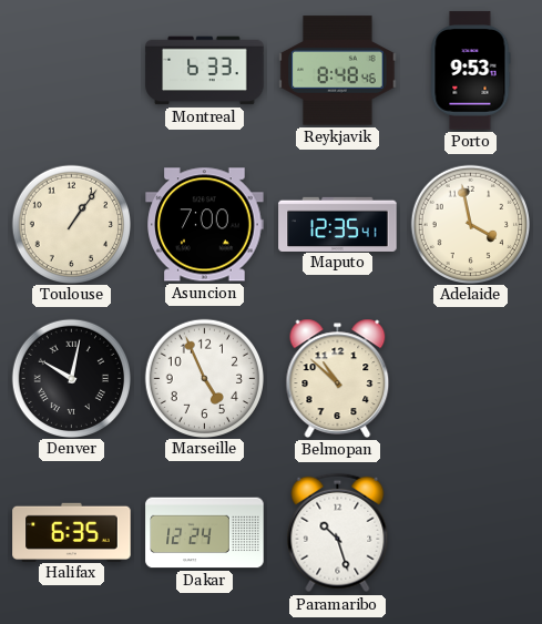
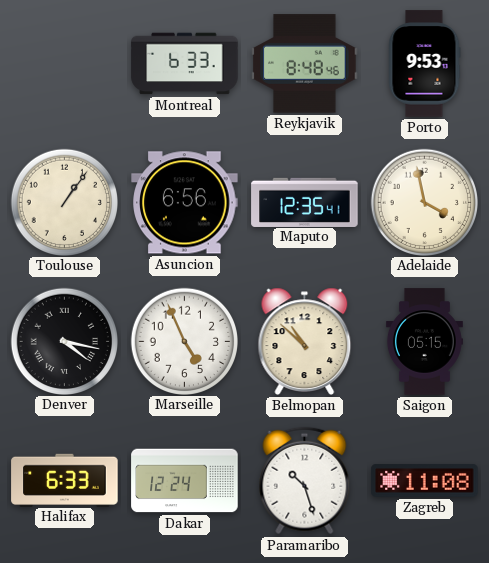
Asuncion: 7:00 -> 6:56
Denver: 10:02 -> 4:17
Saigon: none -> 05:15
Halifax: 6:35 -> 6:33
Zagreb: none -> 11:08
